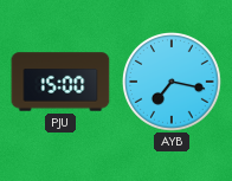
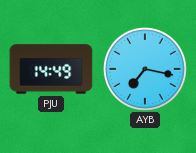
PJU: 15:00 -> 14:49
